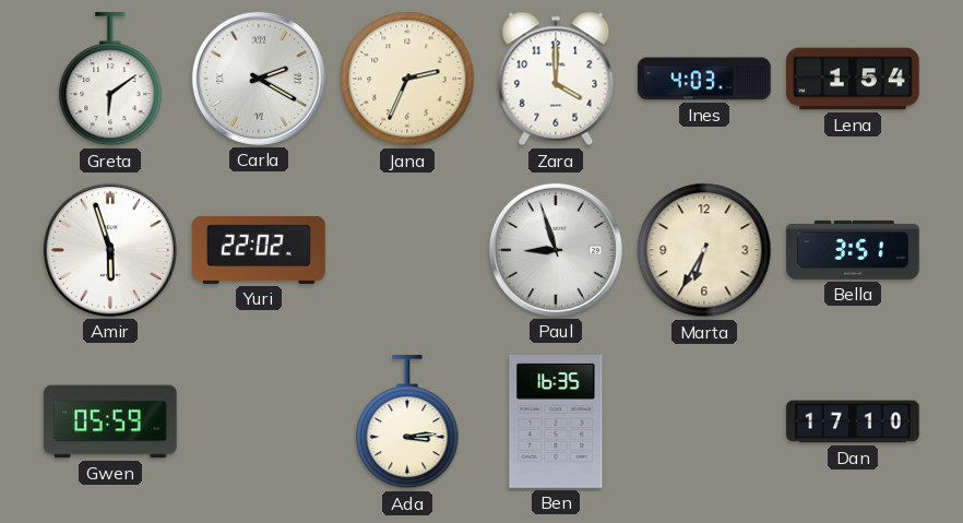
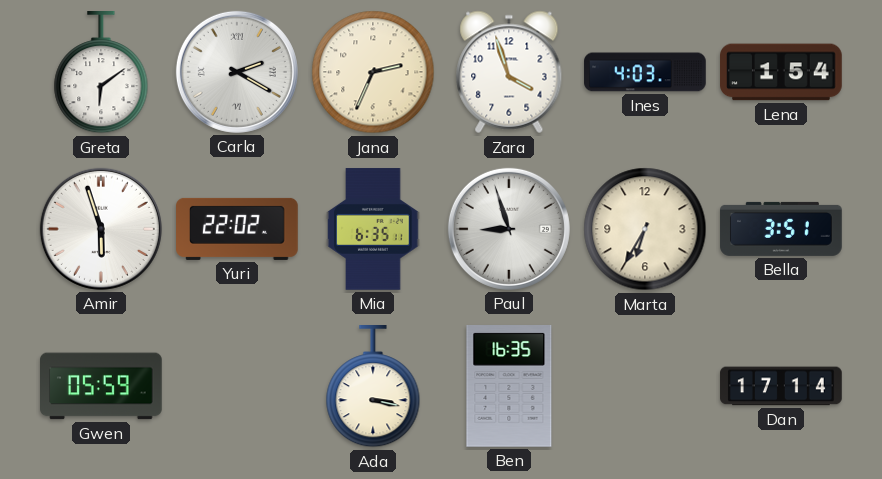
Zara: 4:00 -> 3:57
Mia: none -> 6:35
Ada: 3:14 -> 3:17
Dan: 17:10 -> 17:14
